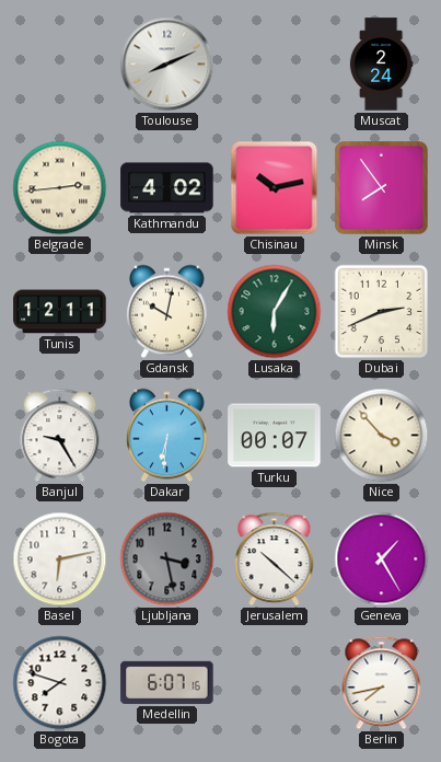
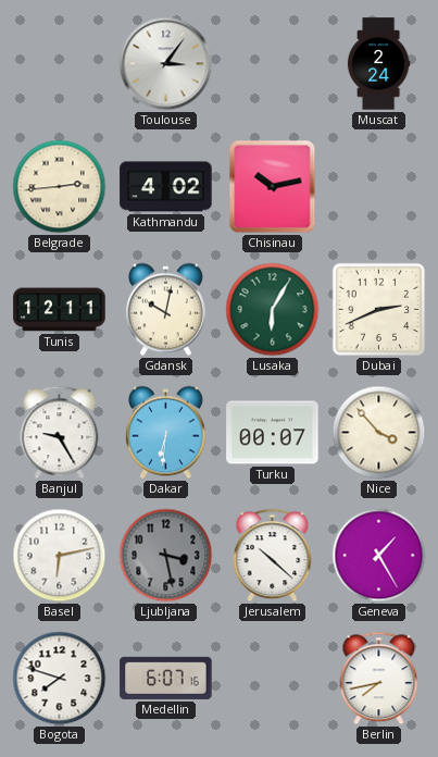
Toulouse: 8:11 -> 3:06
Minsk: 7:54 -> none
